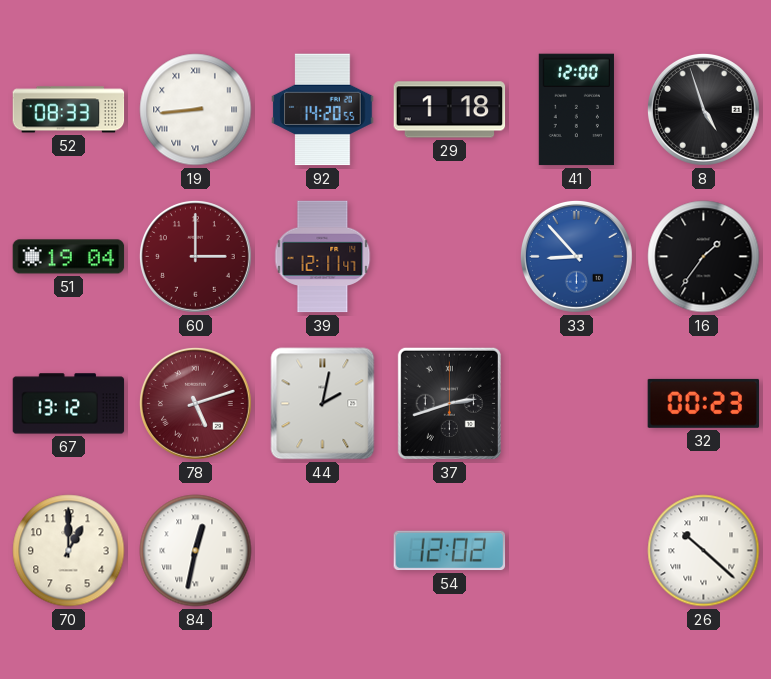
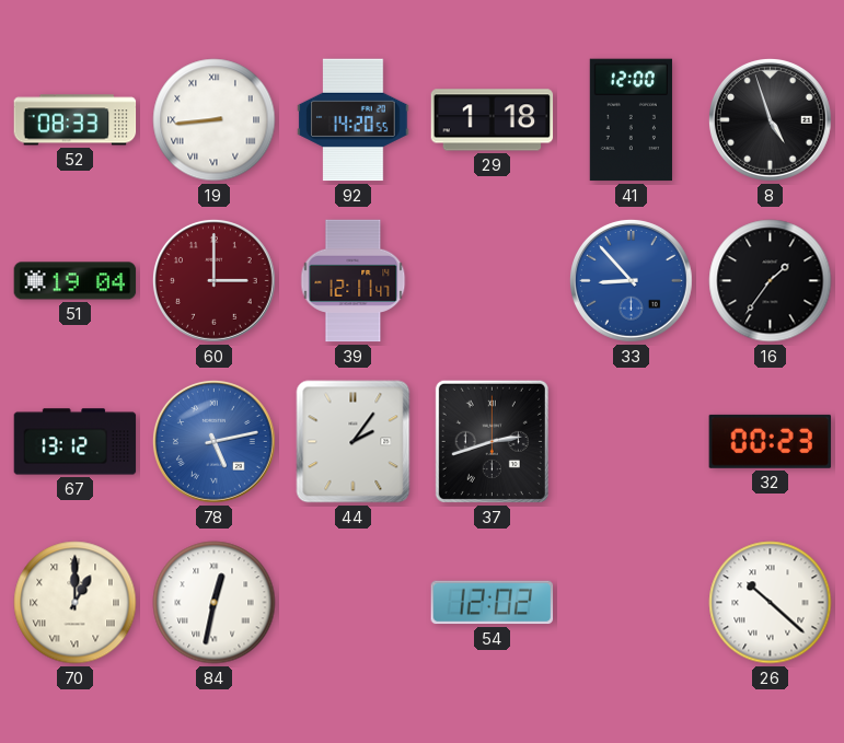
78: 5:12 -> 5:13
78 dial: burgundy -> blue
44: 2:02 -> 2:06
70 numerals: Arabic -> Roman
